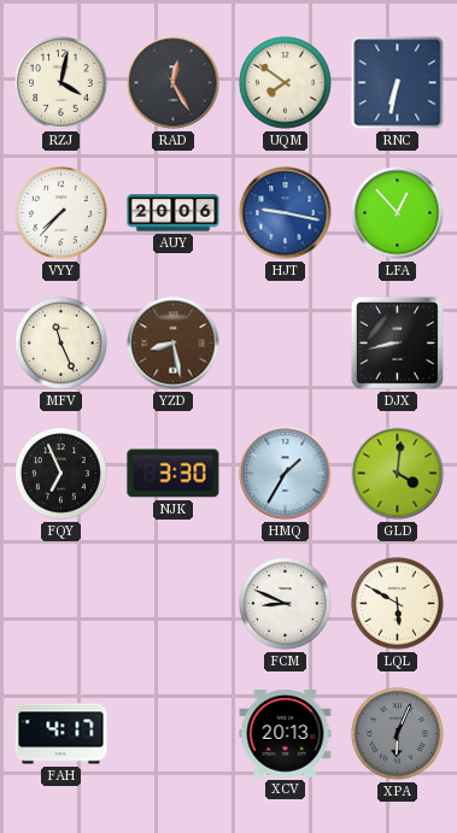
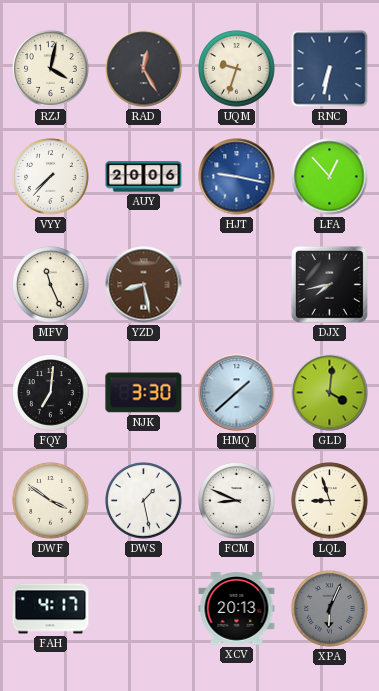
UQM: 7:51 -> 9:33
DJX: 8:43 -> 7:43
FQY: 6:56 -> 7:01
HMQ: 1:35 -> 1:38
DWF: none -> 3:51
DWS: none -> 1:28
LQL: 5:50 -> 8:57
